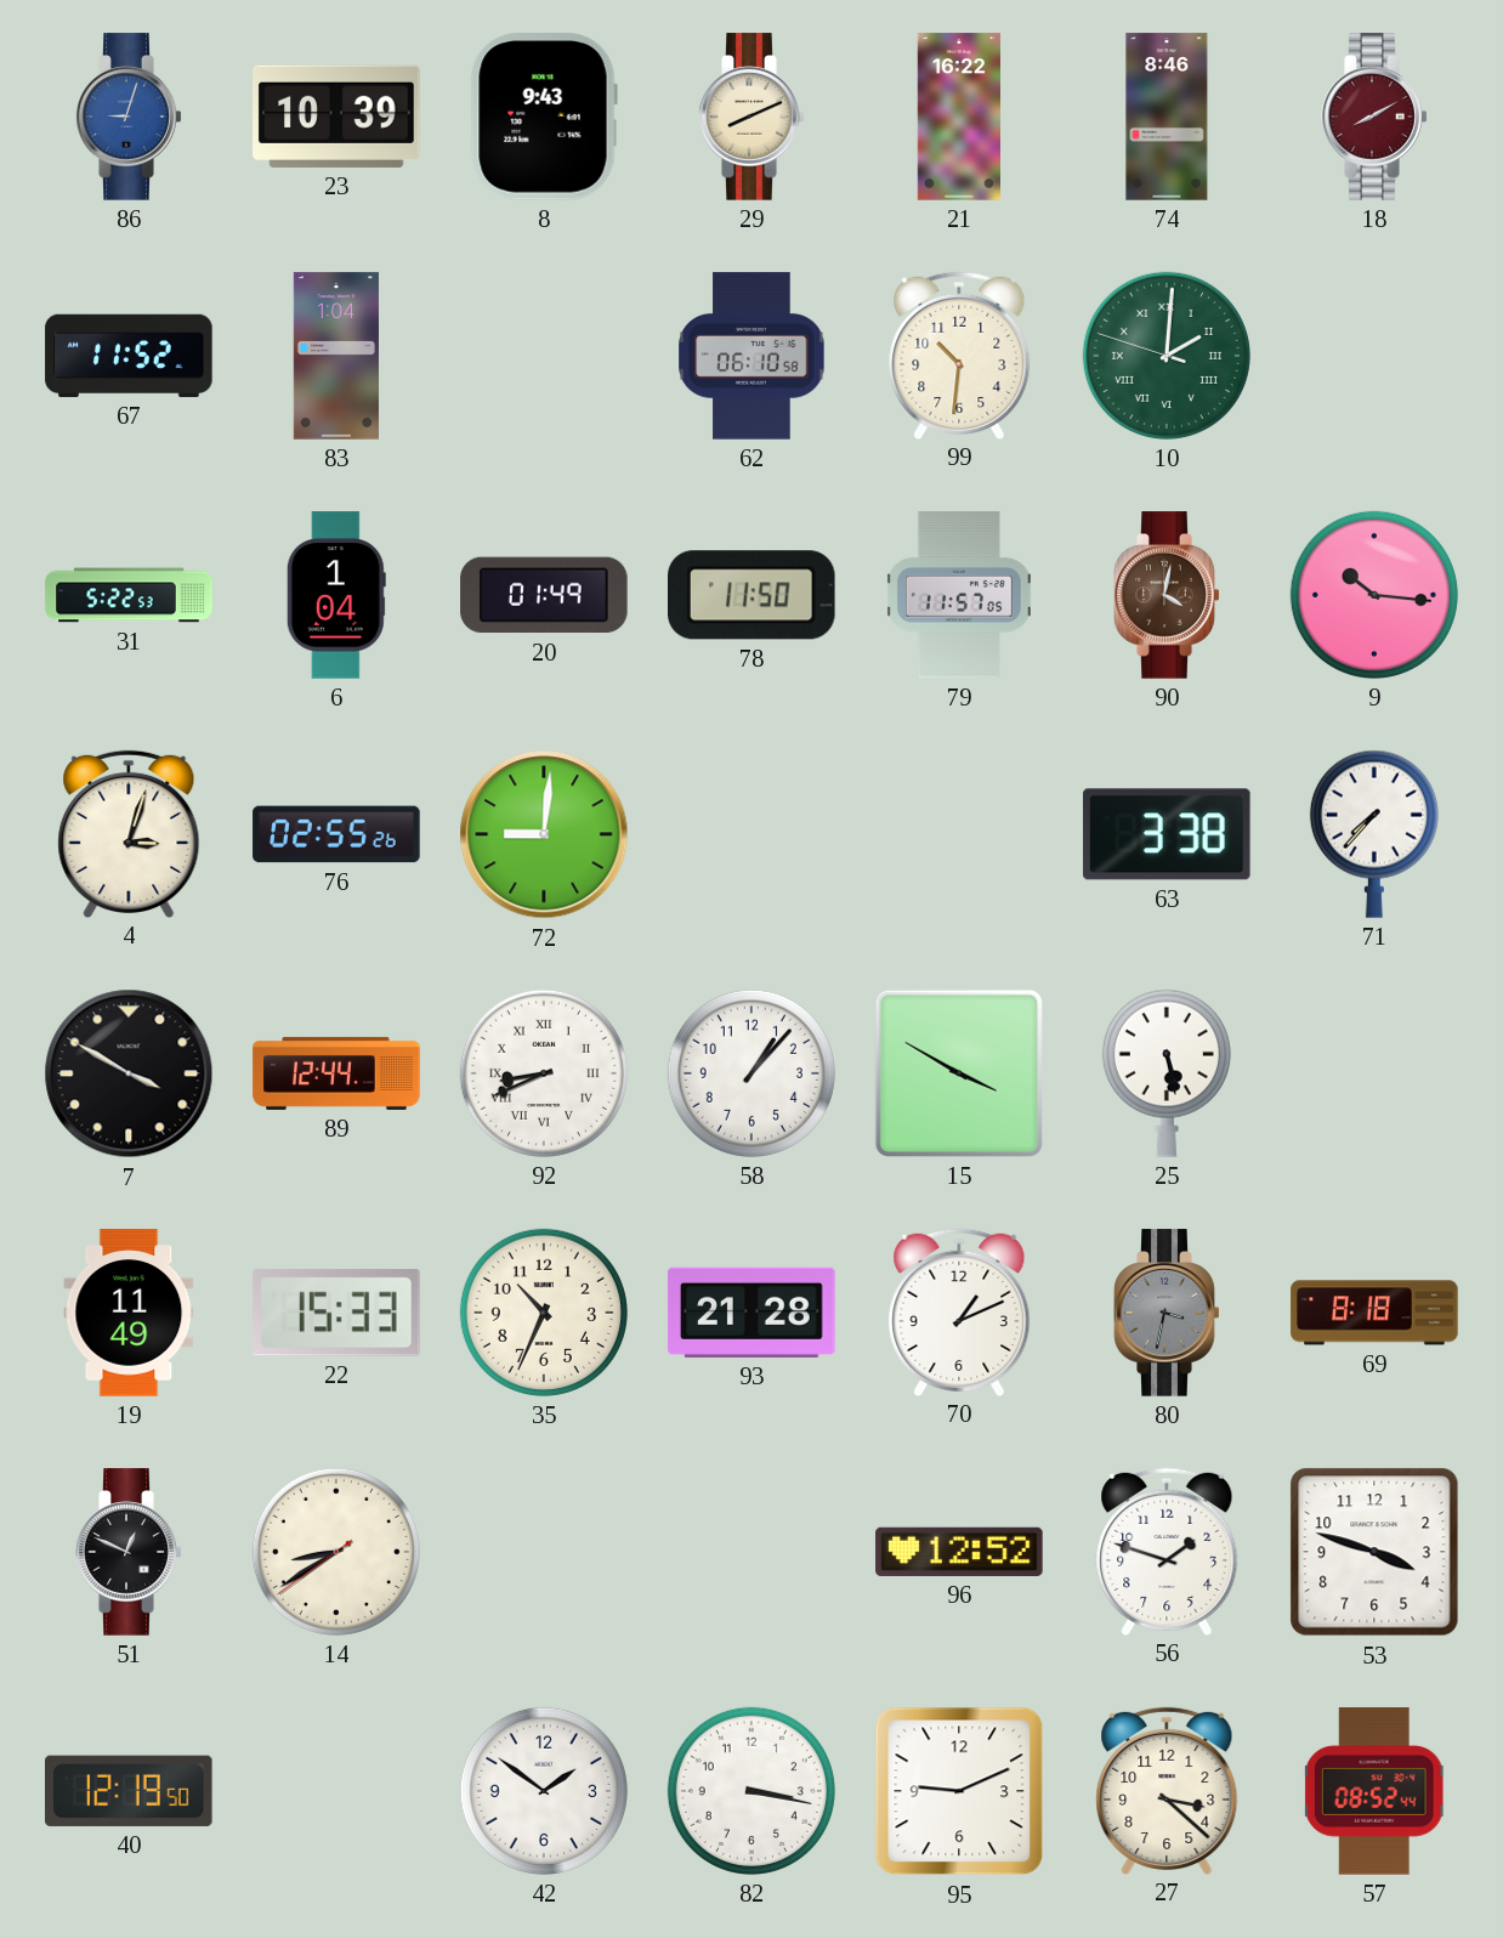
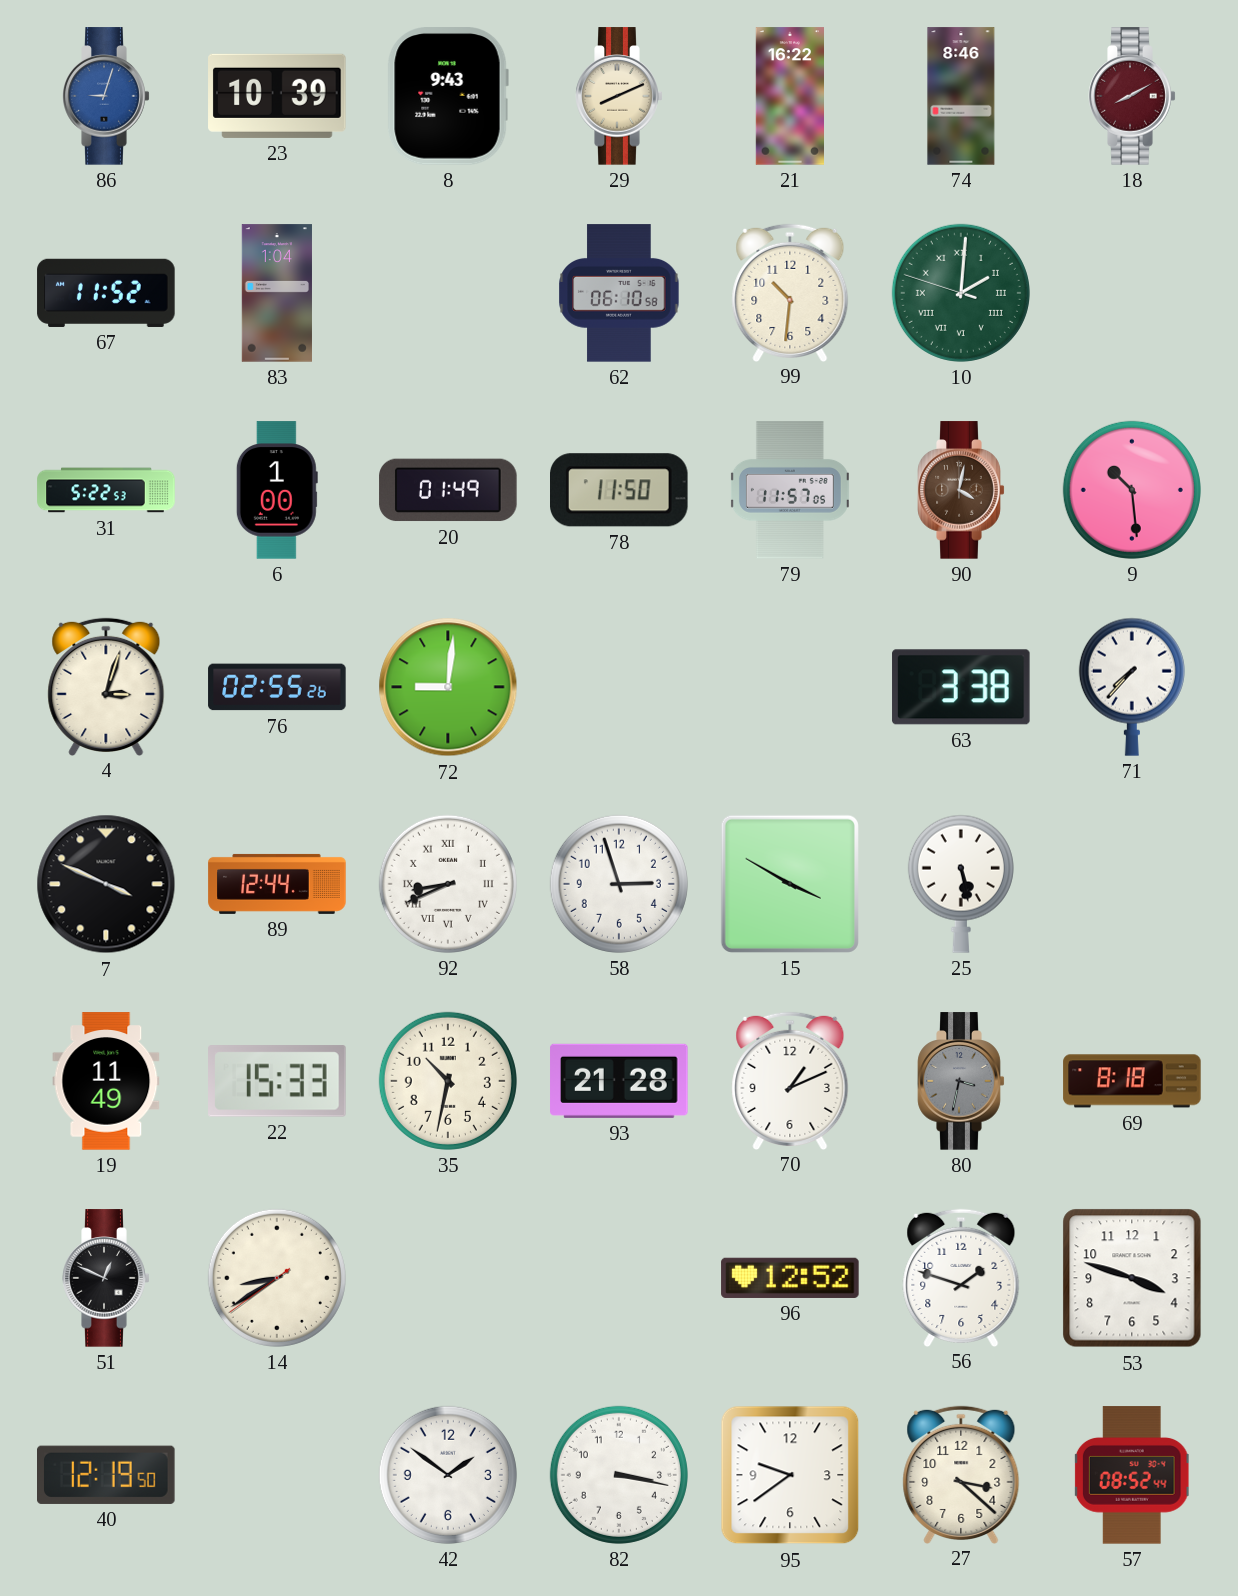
6: 1:04 -> 1:00
9: 10:16 -> 10:29
7: 3:50 -> 3:49
58: 1:07 -> 2:57
35: 10:34 -> 10:32
95: 9:11 -> 9:39
